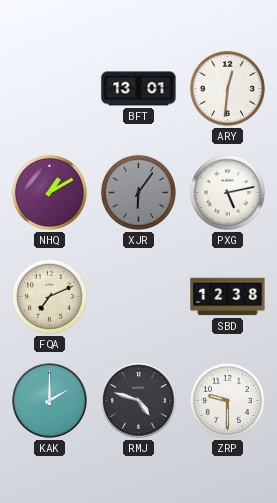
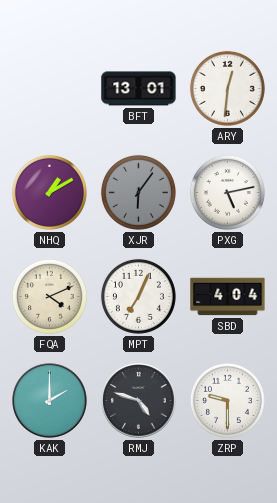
FQA: 7:11 -> 4:11
MPT: none -> 7:04
SBD: 12:38 -> 4:04
